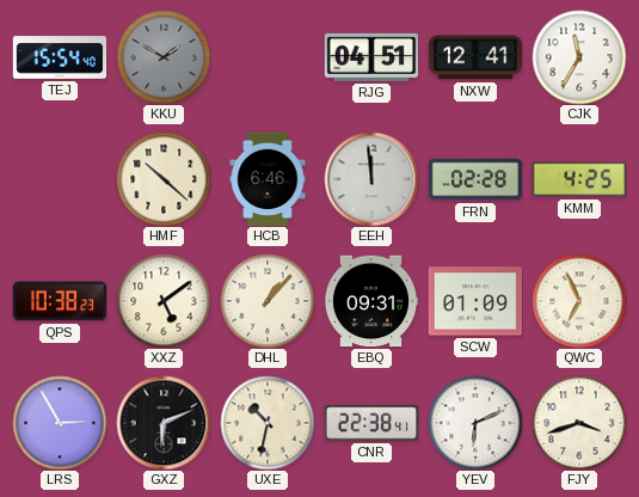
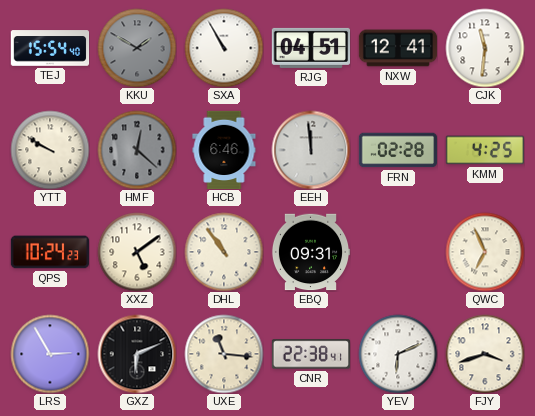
SXA: none -> 10:55
CJK: 11:35 -> 11:31
YTT: none -> 9:50
HMF: 10:22 -> 12:22
HMF dial: cream -> grey
QPS: 10:38 -> 10:24
DHL: 1:07 -> 10:54
SCW: 01:09 -> none
UXE: 10:32 -> 11:16
